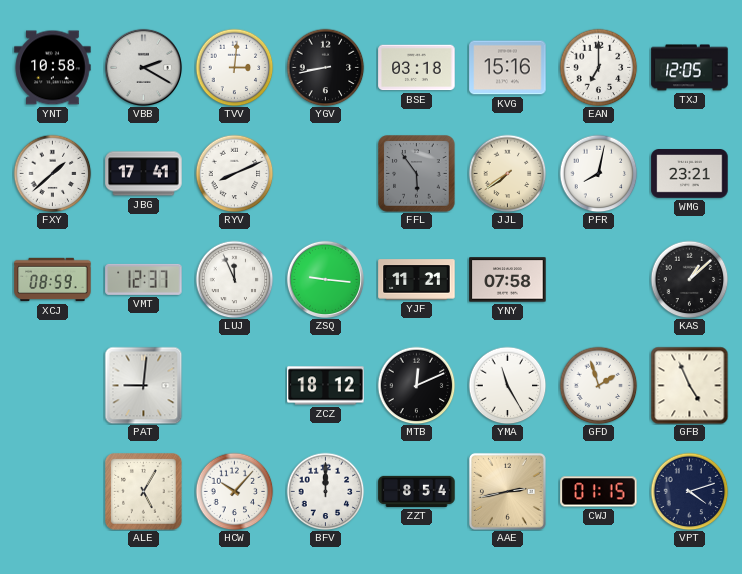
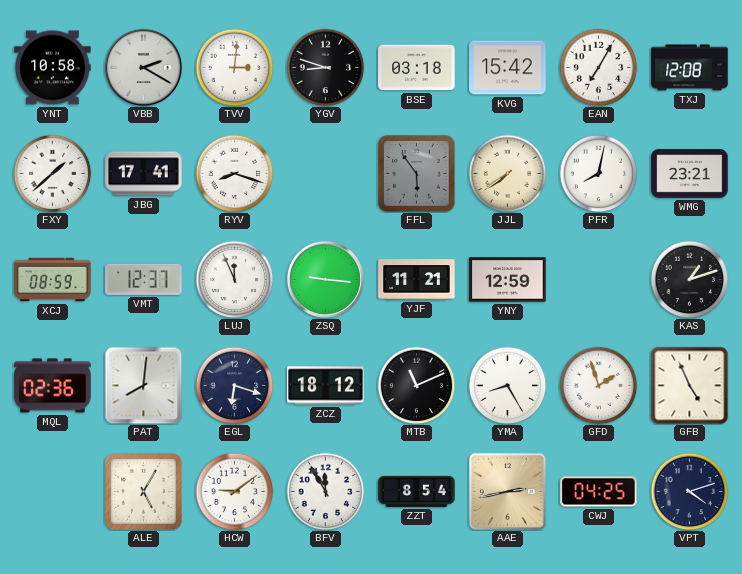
YGV: 8:43 -> 8:48
KVG: 15:16 -> 15:42
EAN: 7:00 -> 7:05
TXJ: 12:05 -> 12:08
RYV: 8:11 -> 8:18
YNY: 07:58 -> 12:59
KAS: 1:08 -> 1:12
MQL: none -> 02:36
PAT: 9:01 -> 8:01
EGL: none -> 6:18
MTB: 12:11 -> 11:11
YMA: 11:25 -> 8:25
HCW: 10:07 -> 9:09
BFV: 12:00 -> 11:55
CWJ: 01:15 -> 04:25
